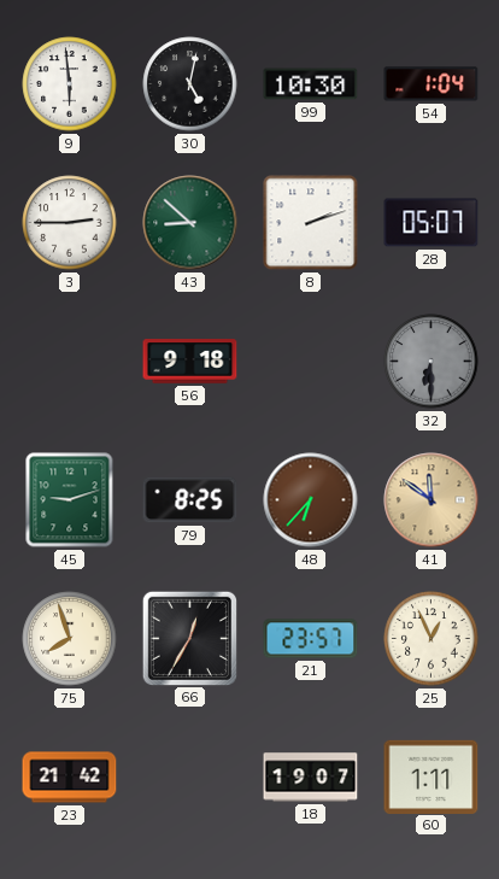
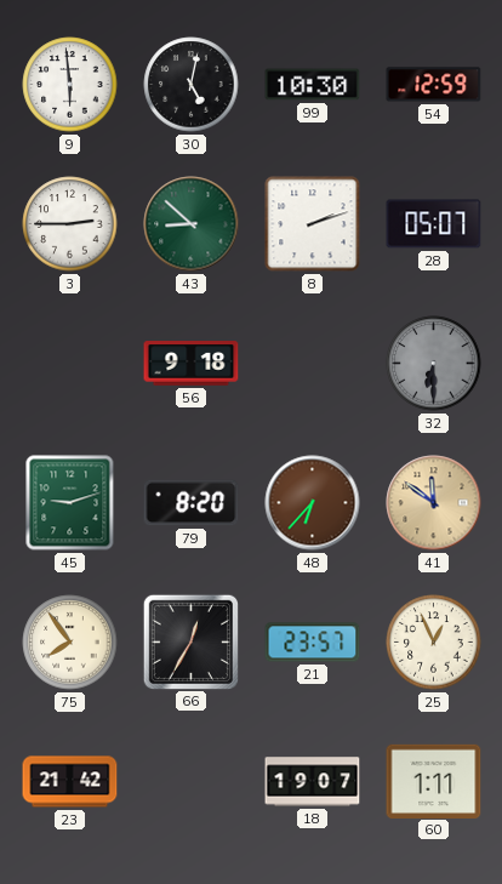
54: 1:04 -> 12:59
79: 8:25 -> 8:20
75: 7:57 -> 7:54
